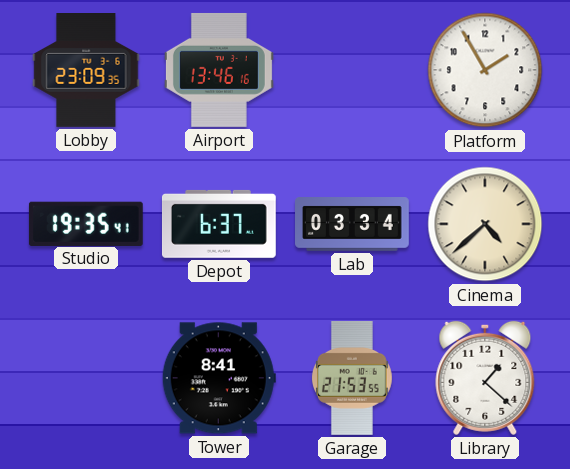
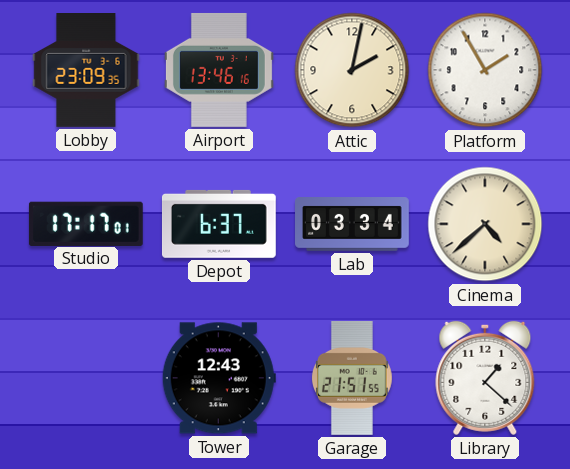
Attic: none -> 2:02
Studio: 19:35 -> 17:17
Tower: 8:41 -> 12:43
Garage: 21:53 -> 21:51
